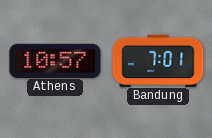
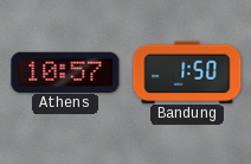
Bandung: 7:01 -> 1:50
